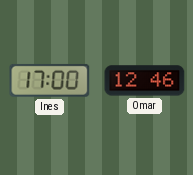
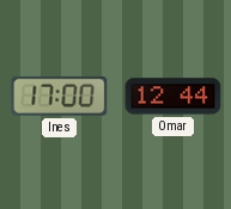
Omar: 12:46 -> 12:44
